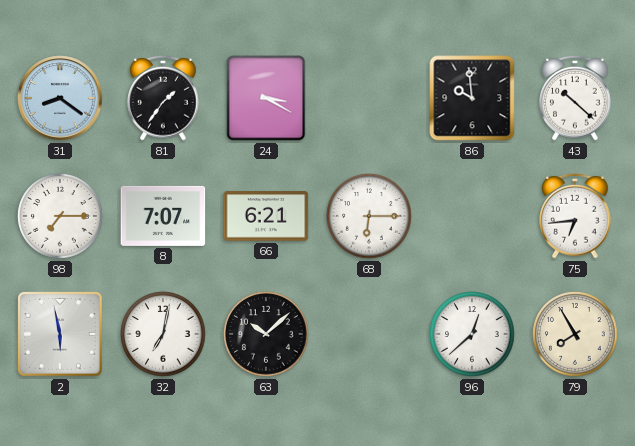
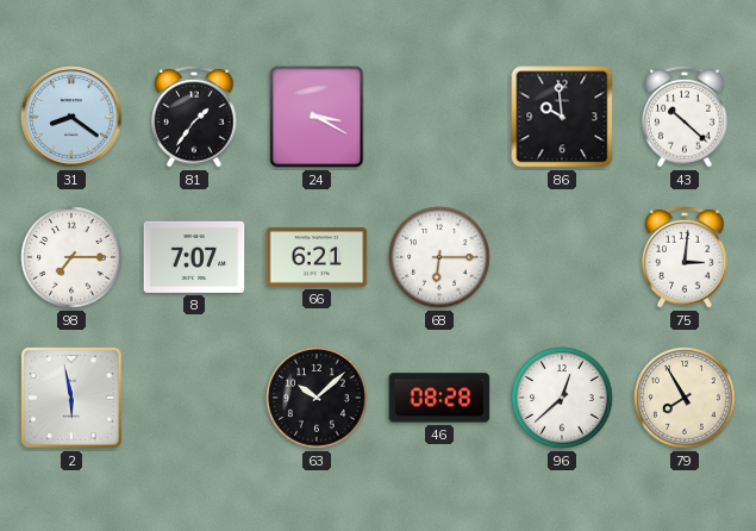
75: 6:44 -> 3:01
32: 7:02 -> none
46: none -> 08:28
